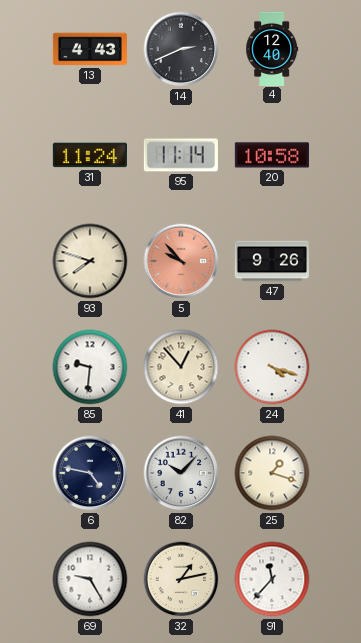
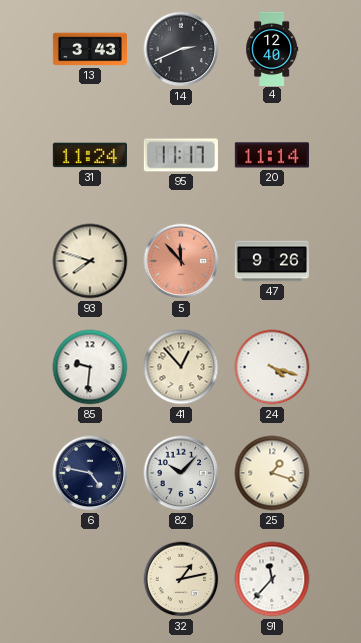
13: 4:43 -> 3:43
95: 11:14 -> 11:17
20: 10:58 -> 11:14
5: 9:53 -> 11:53
69: 9:25 -> none
